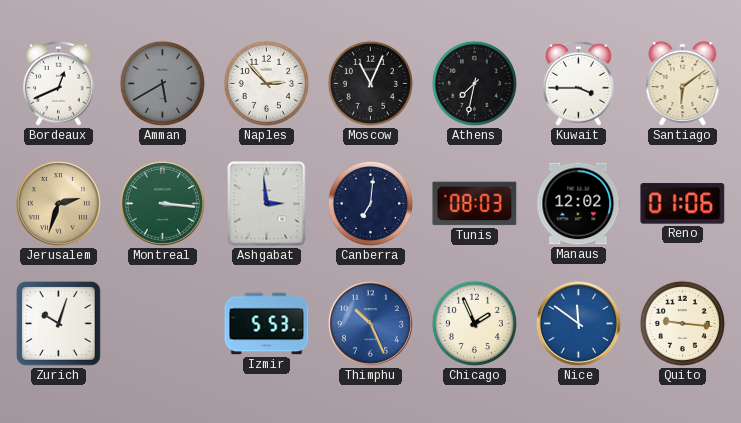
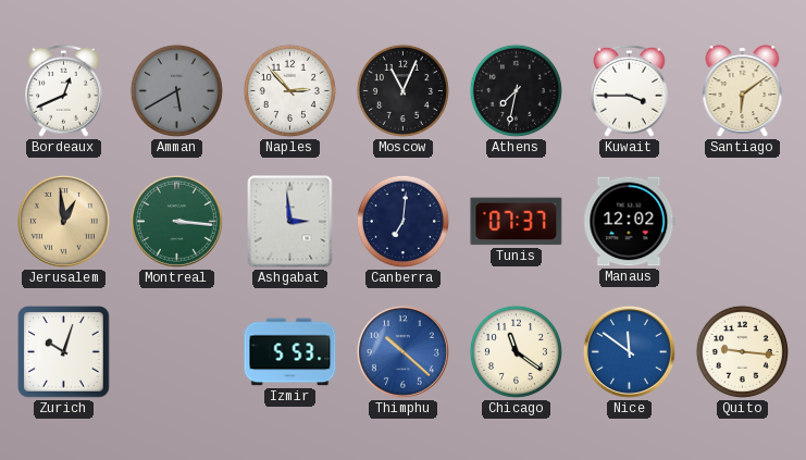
Jerusalem: 2:33 -> 12:59
Tunis: 08:03 -> 07:37
Reno: 01:06 -> none
Thimphu: 10:26 -> 10:22
Chicago: 1:56 -> 11:21
